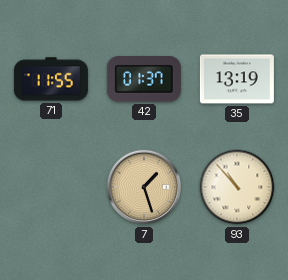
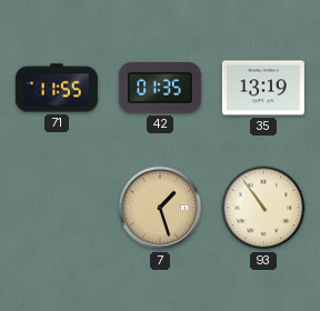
42: 01:37 -> 01:35
93: 10:53 -> 10:54
